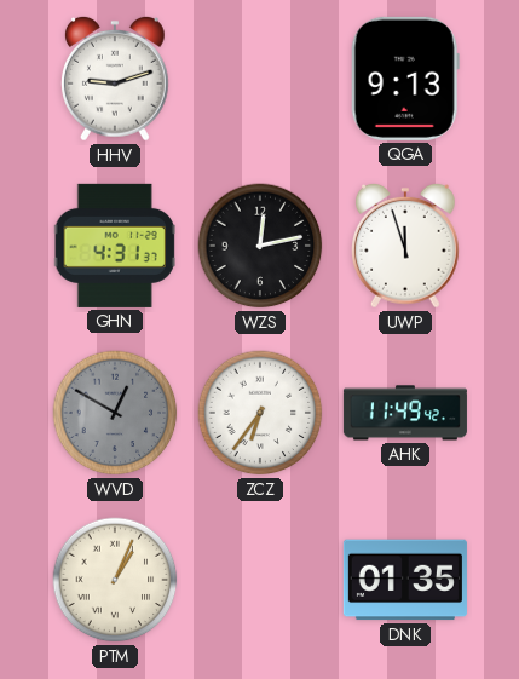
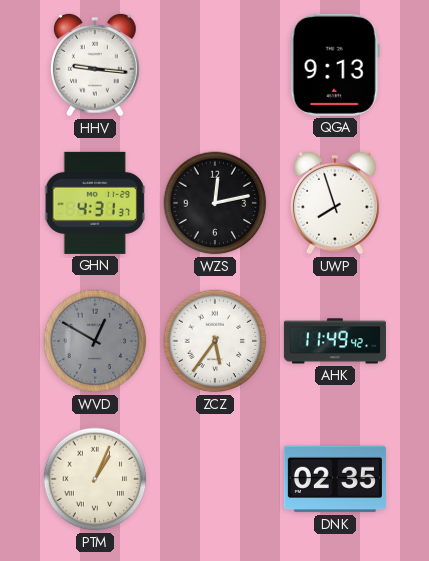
HHV: 9:12 -> 9:16
UWP: 11:57 -> 7:57
ZCZ: 6:36 -> 5:36
DNK: 01:35 -> 02:35
